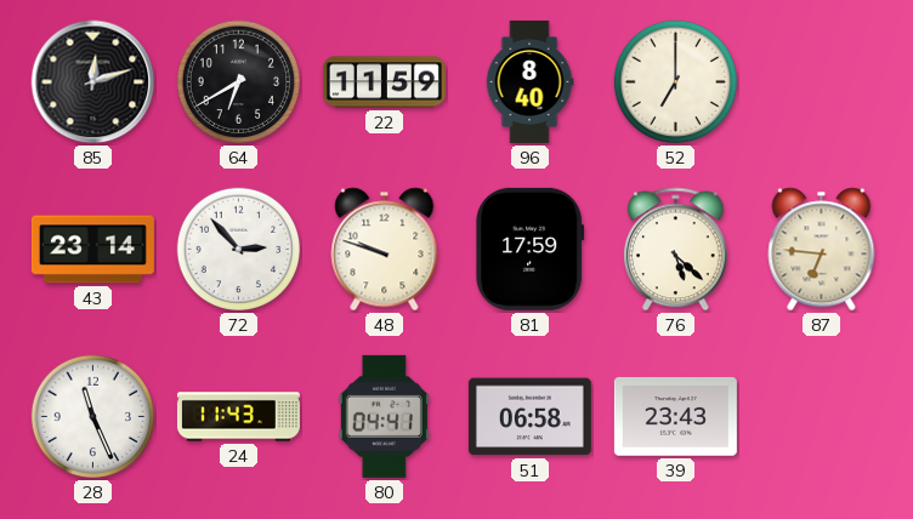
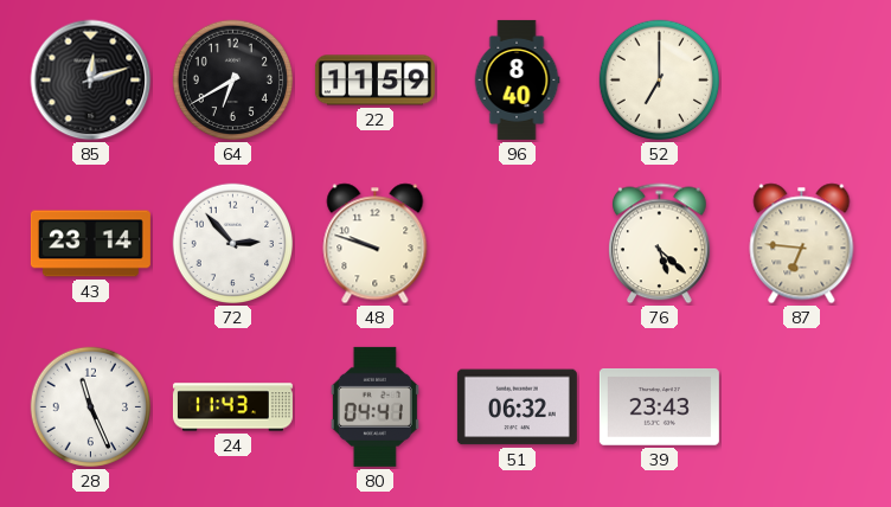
81: 17:59 -> none
51: 06:58 -> 06:32
